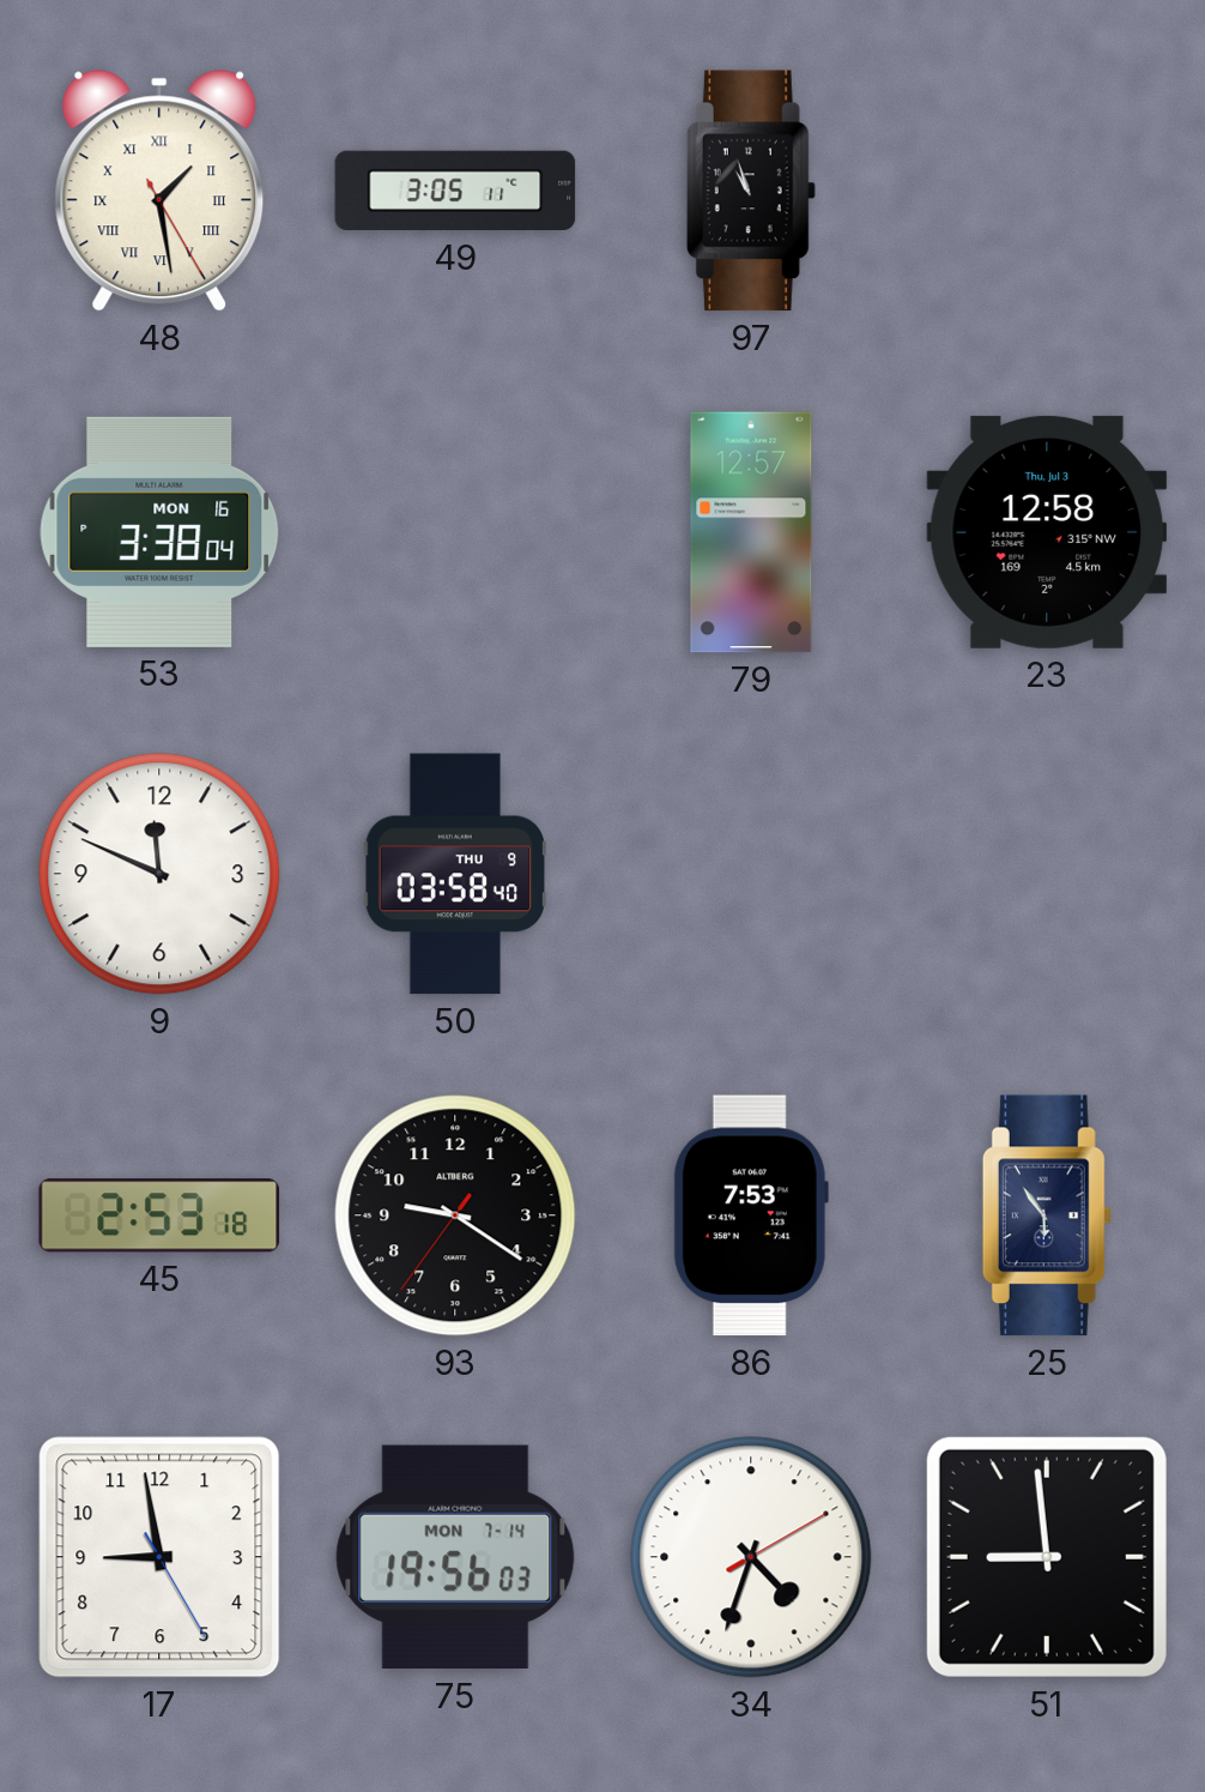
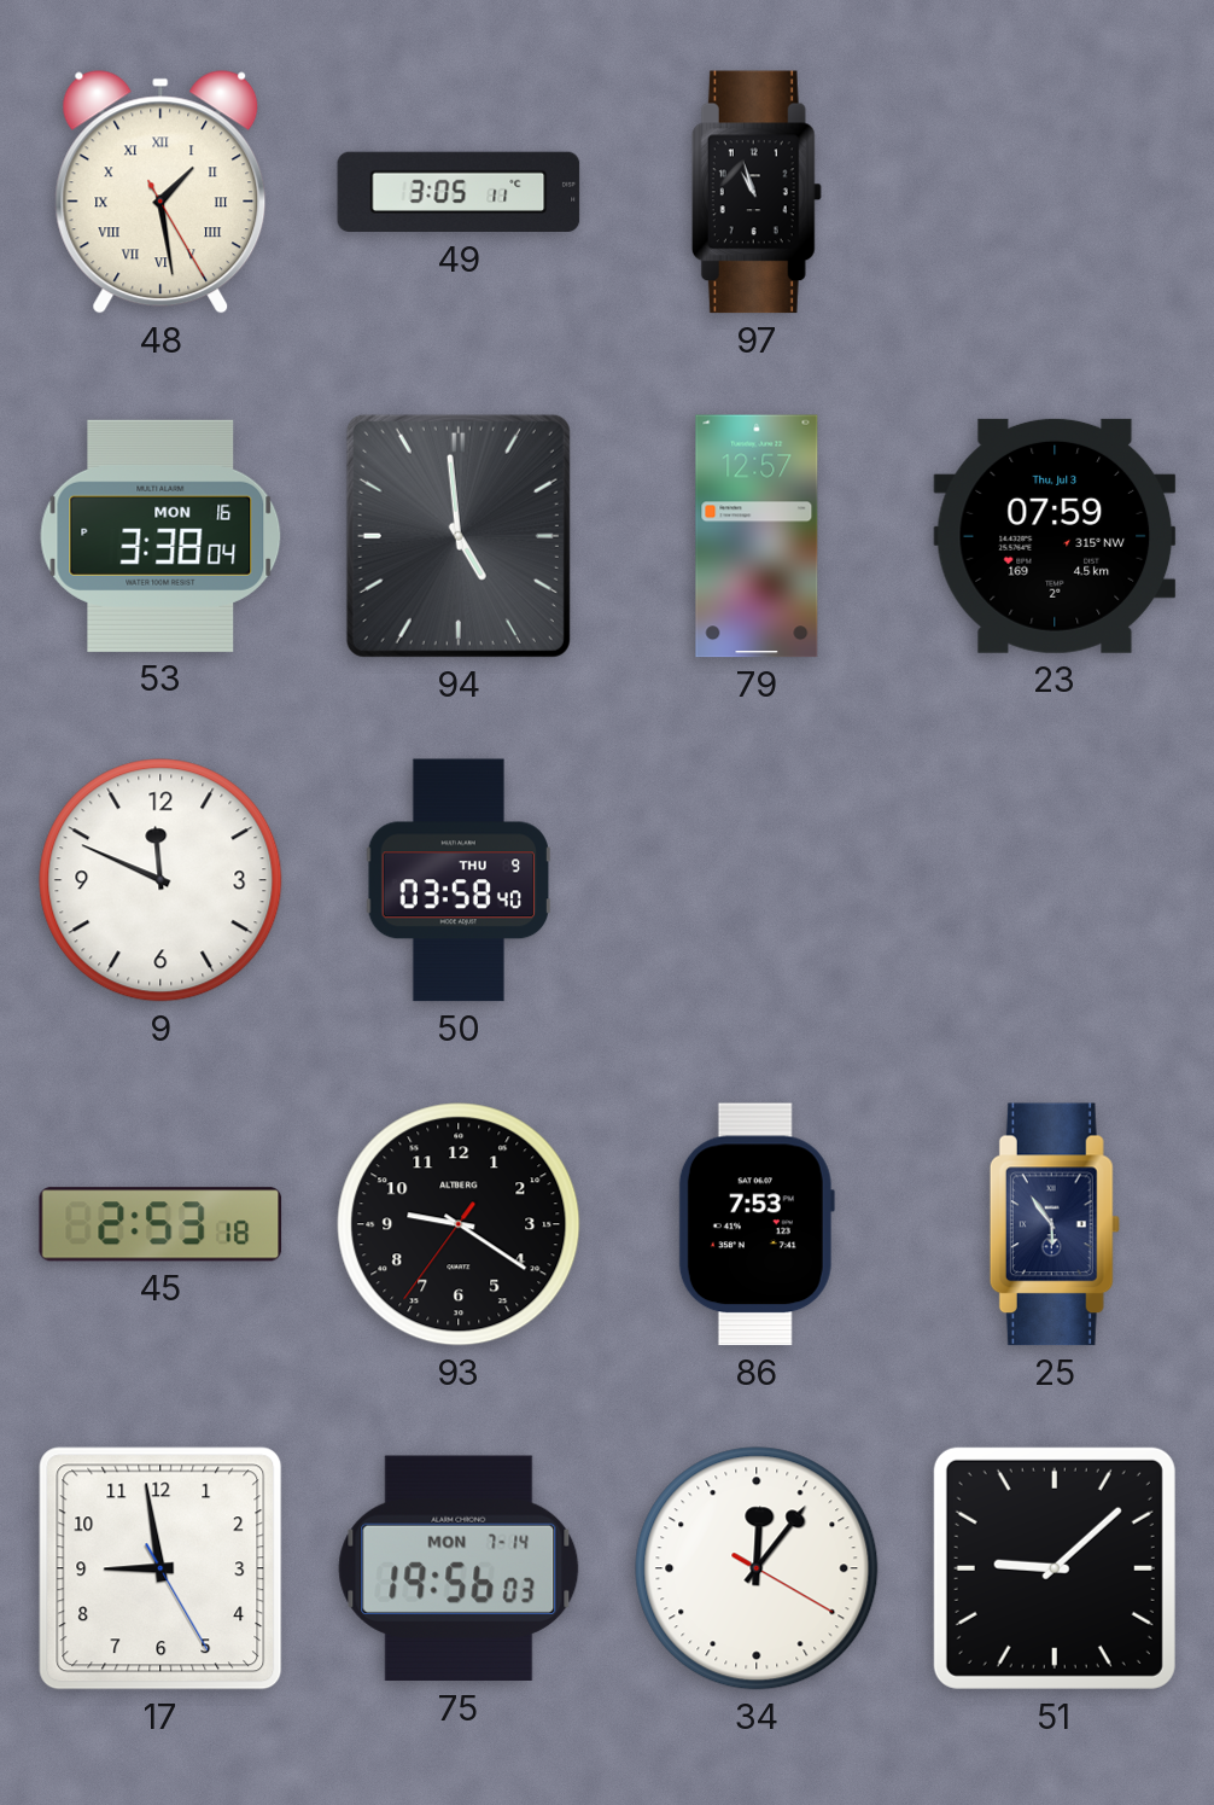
94: none -> 4:59
23: 12:58 -> 07:59
34: 4:33 -> 12:06
51: 8:59 -> 9:08
